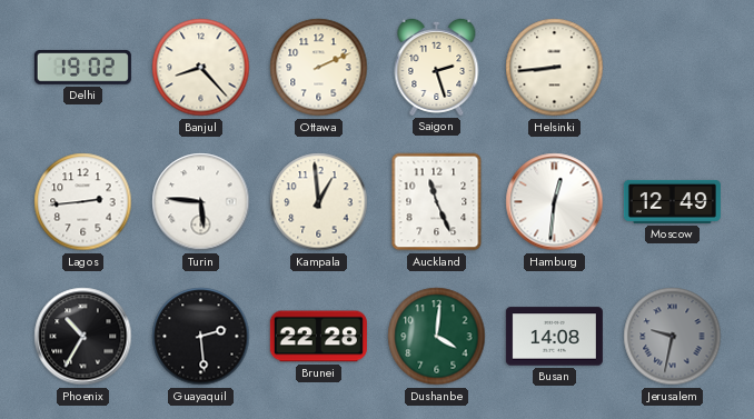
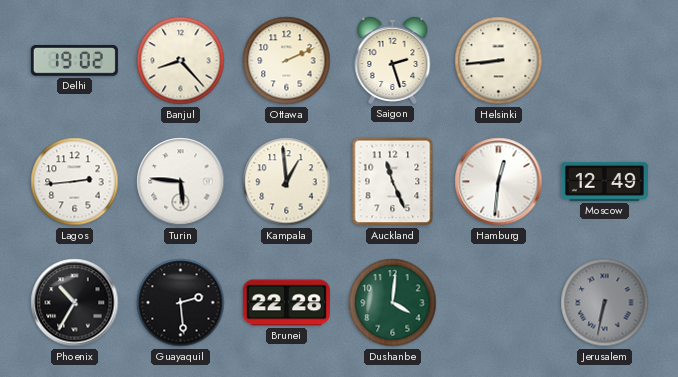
Busan: 14:08 -> none
Jerusalem: 9:32 -> 6:32
